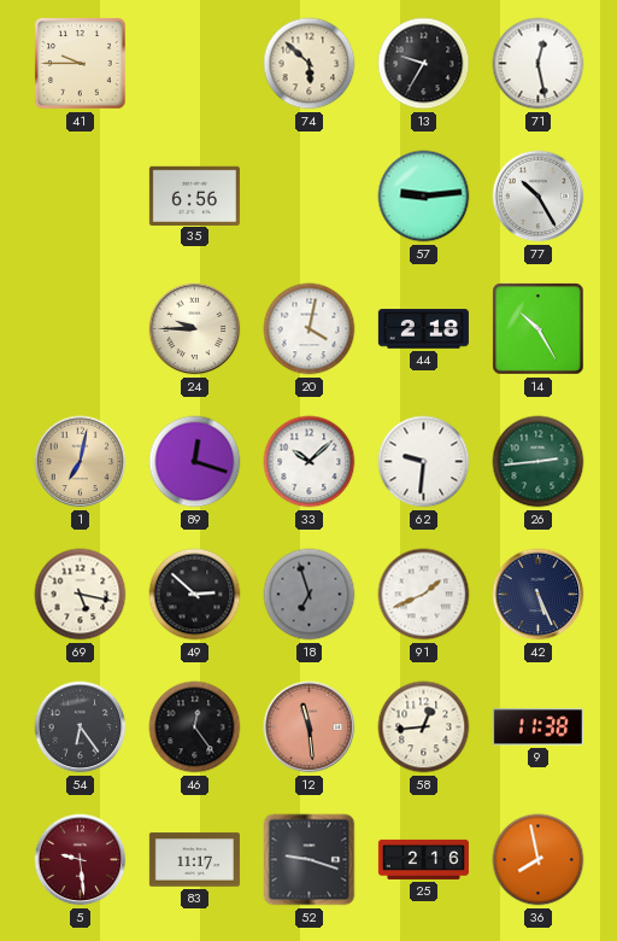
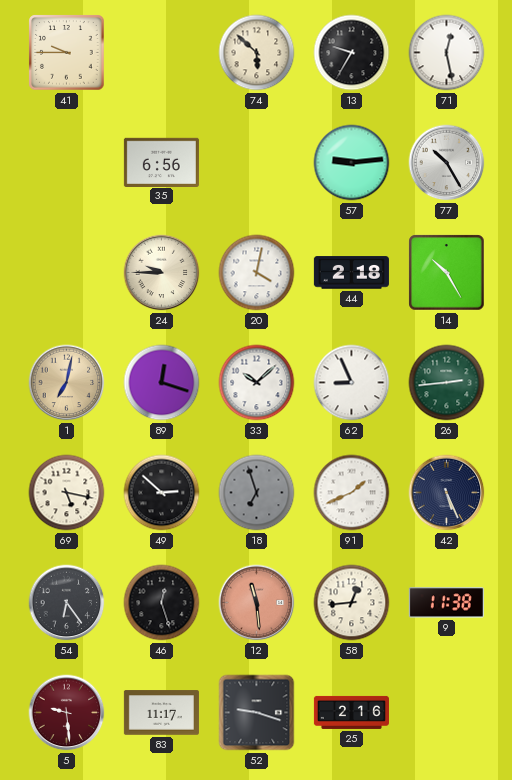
62: 9:31 -> 8:56
46: 12:24 -> 12:27
36: 7:58 -> none
